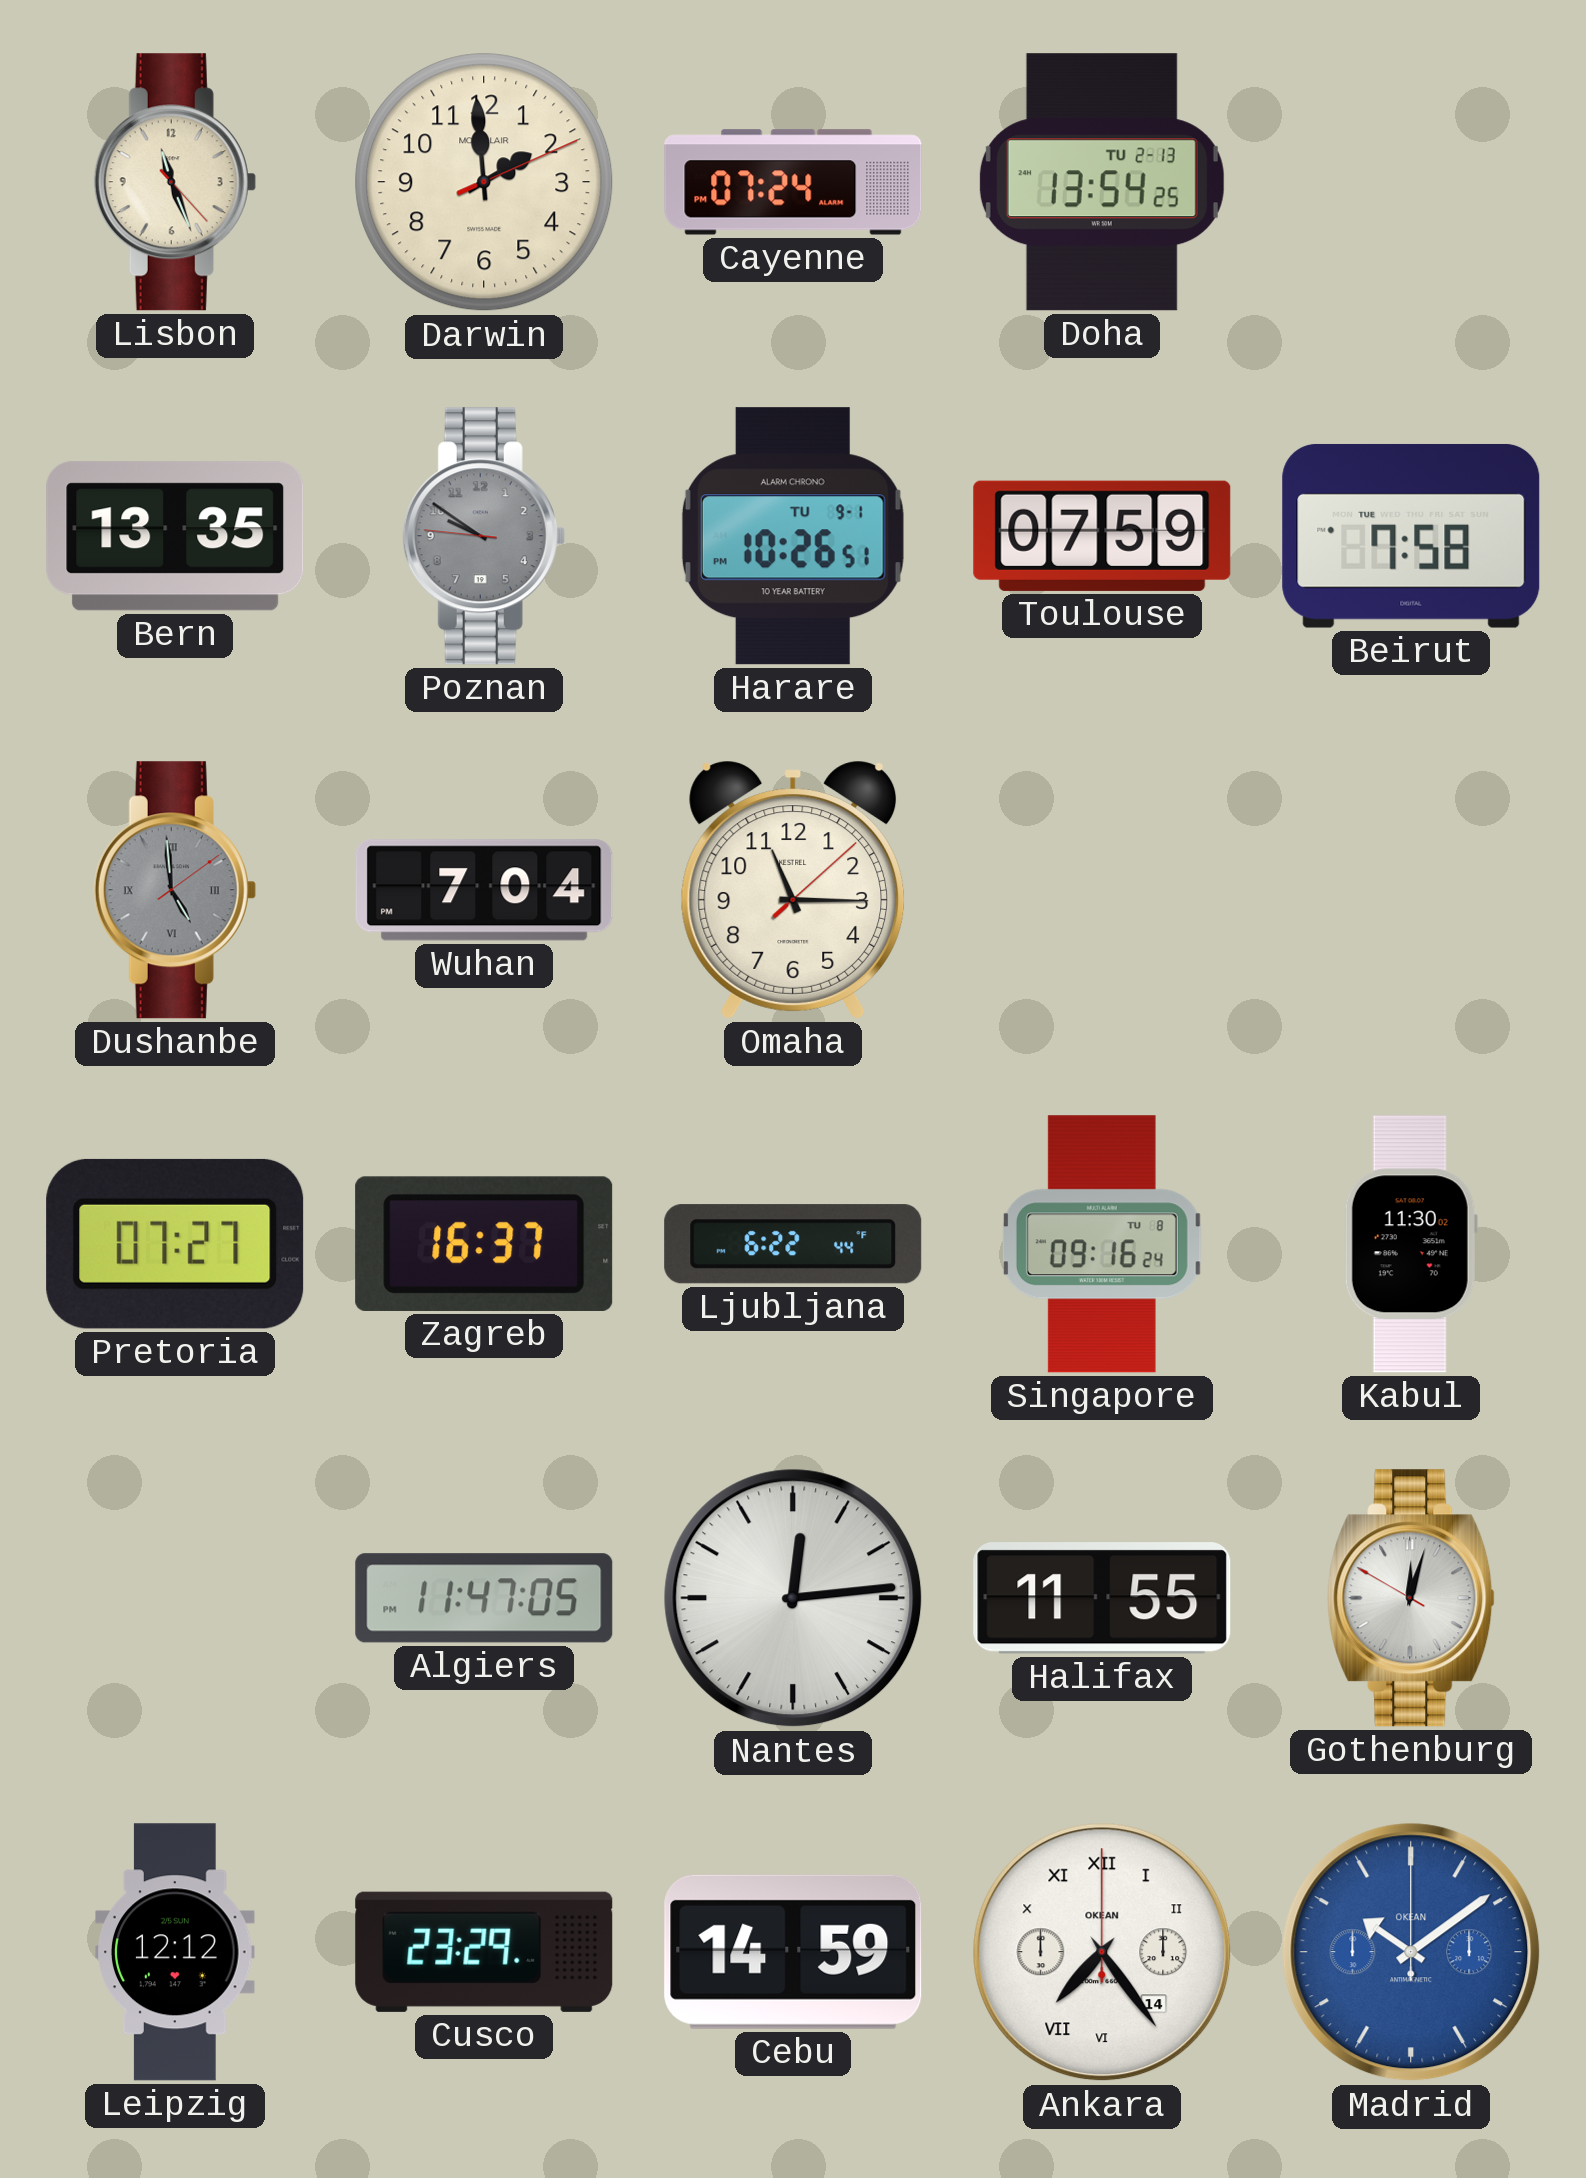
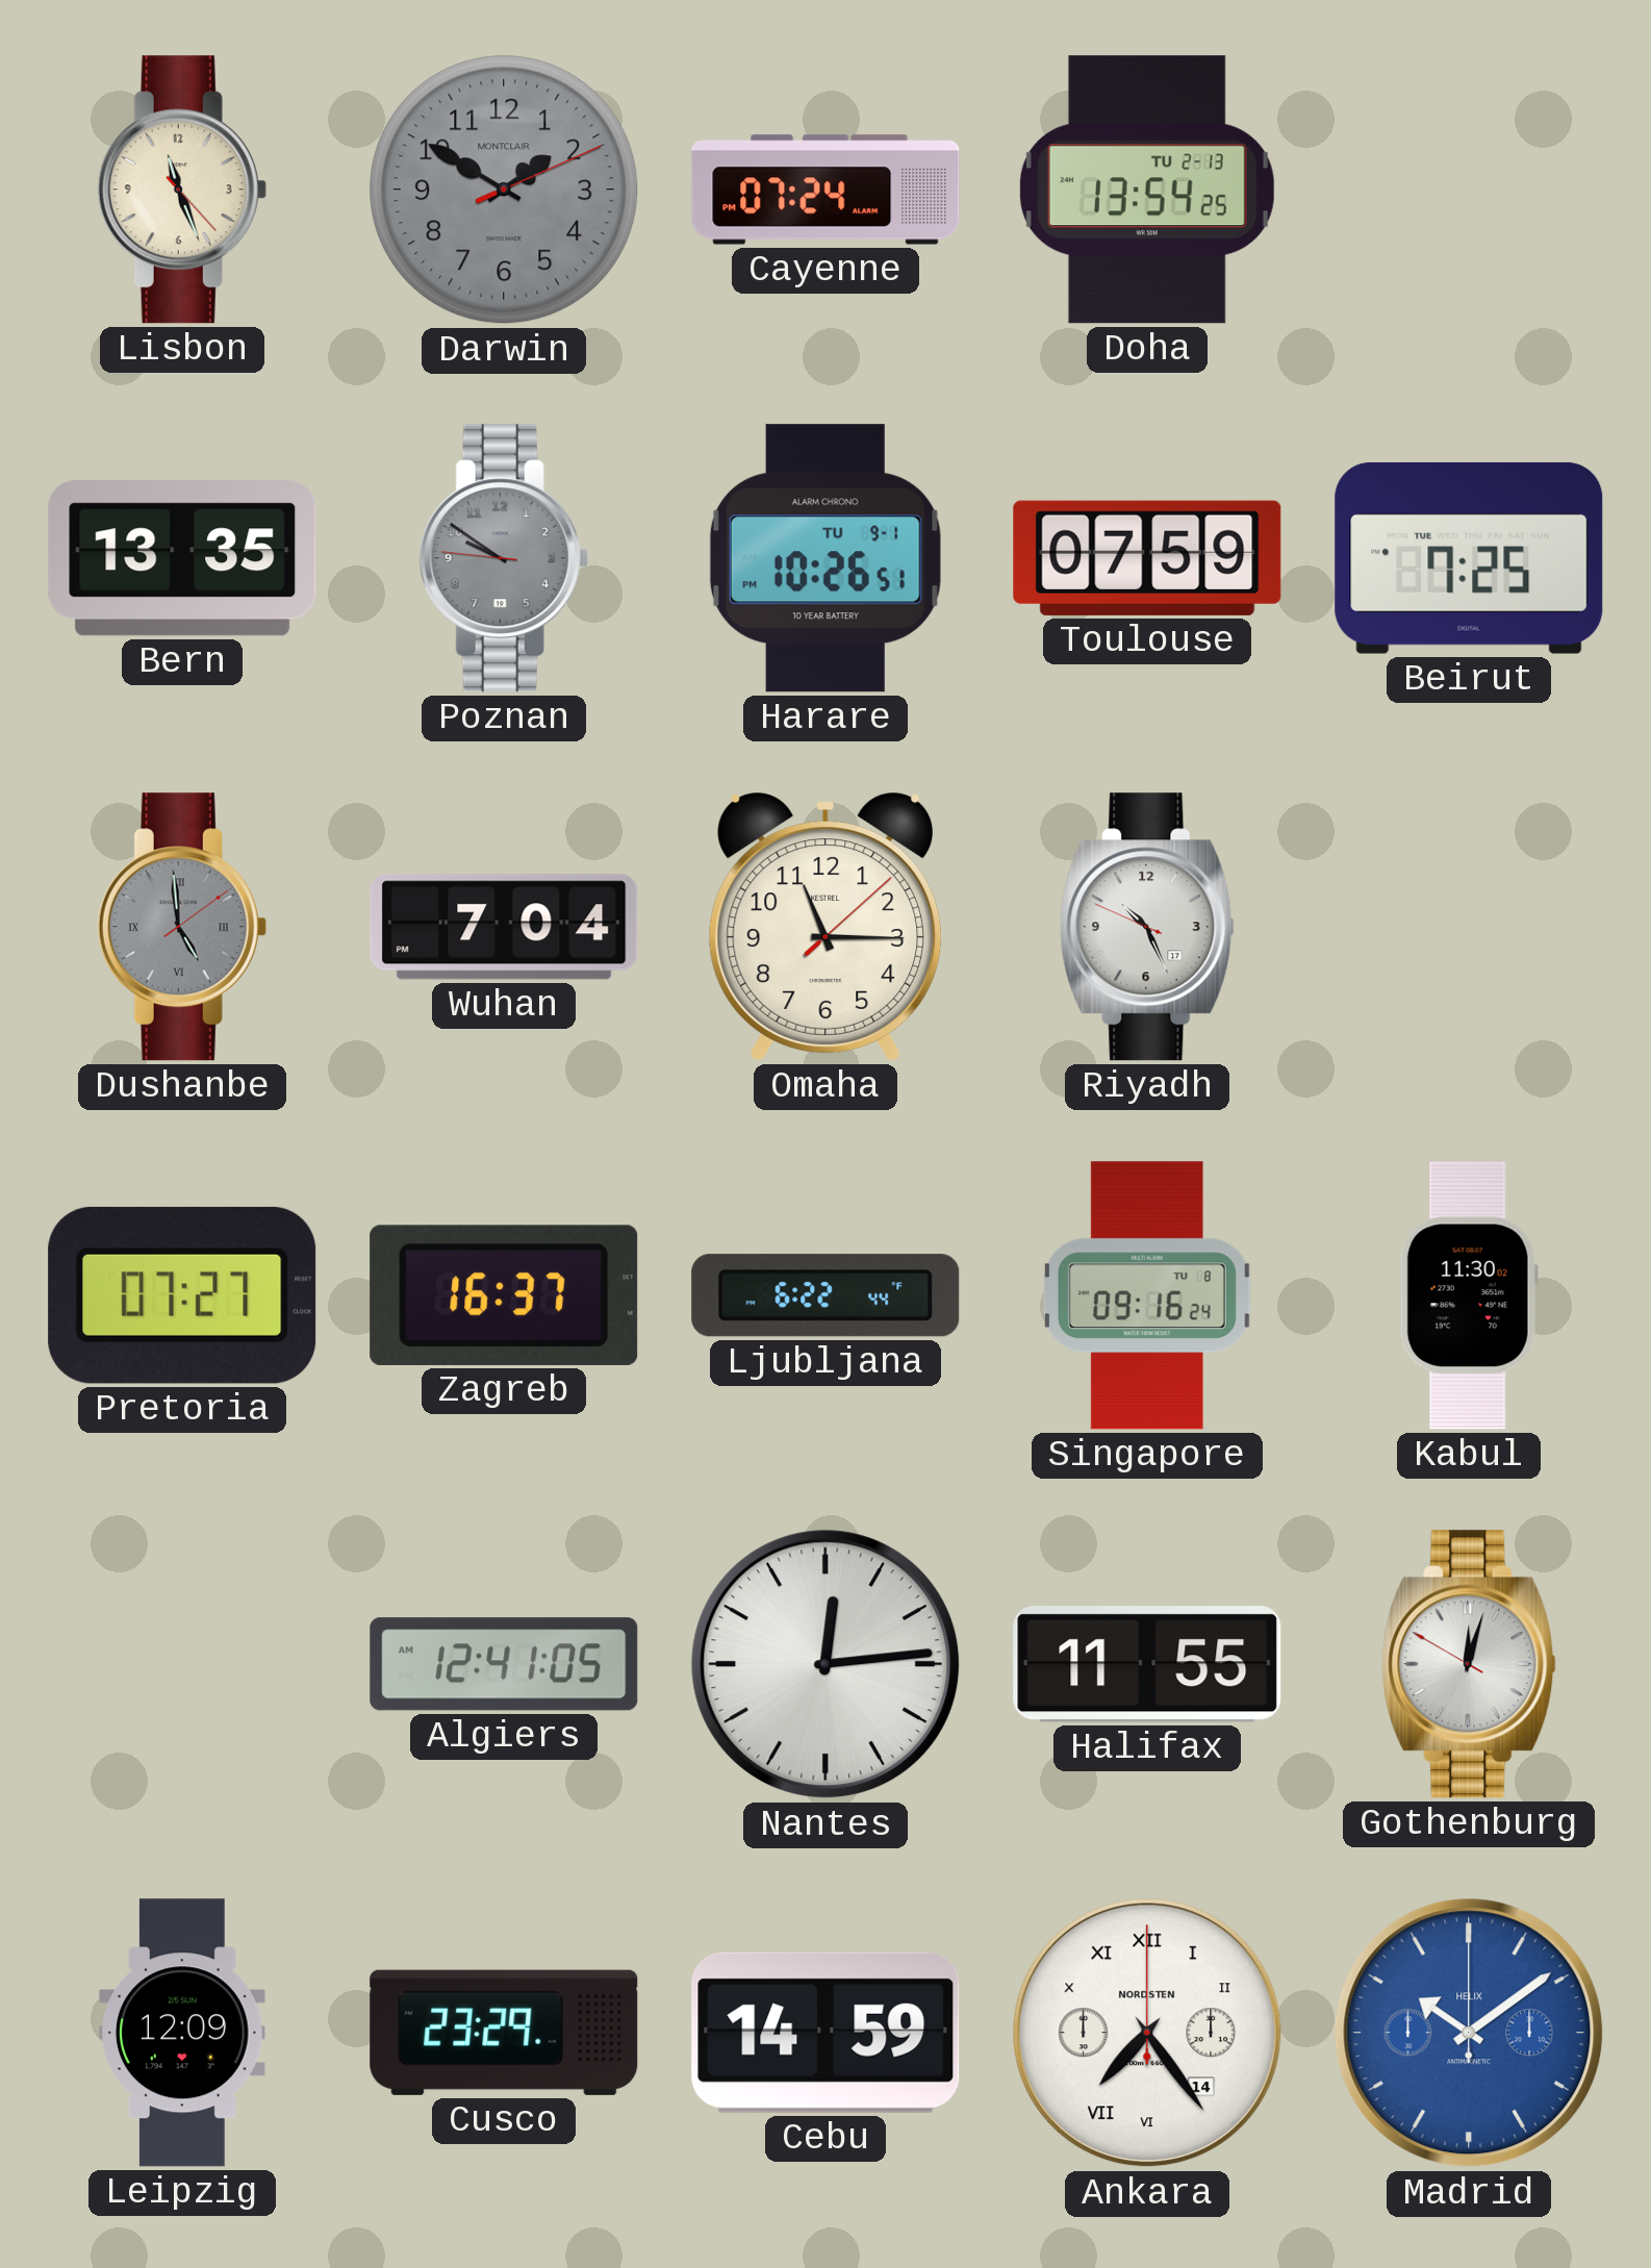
Darwin: 1:59 -> 1:50
Darwin dial: cream -> grey
Beirut: 7:58 -> 7:25
Riyadh: none -> 10:25
Algiers: 11:47 -> 12:41
Leipzig: 12:12 -> 12:09
Ankara brand: OKEAN -> NORDSTEN
Madrid brand: OKEAN -> HELIX
